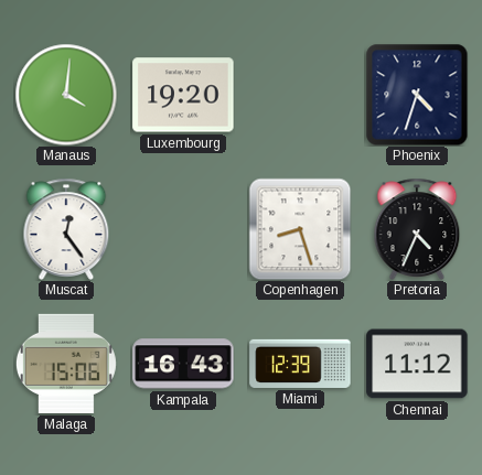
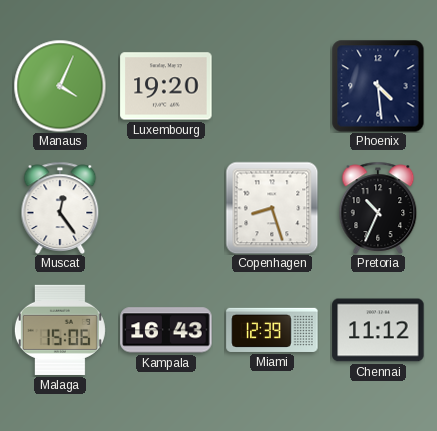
Manaus: 4:01 -> 4:04
Phoenix: 4:33 -> 4:29
Pretoria: 4:34 -> 10:34
